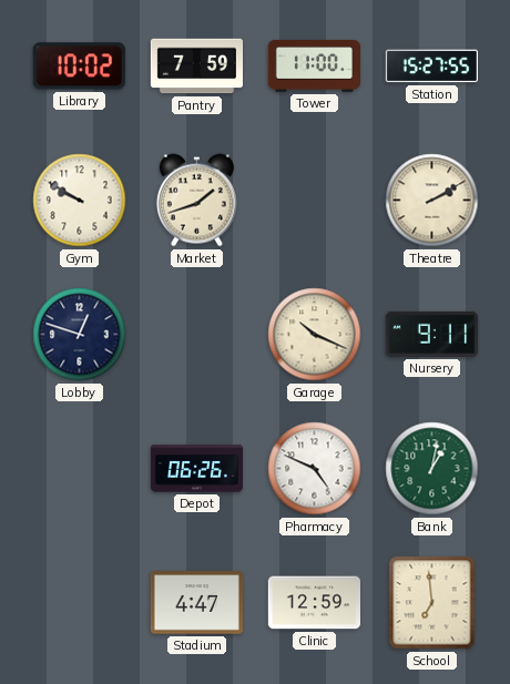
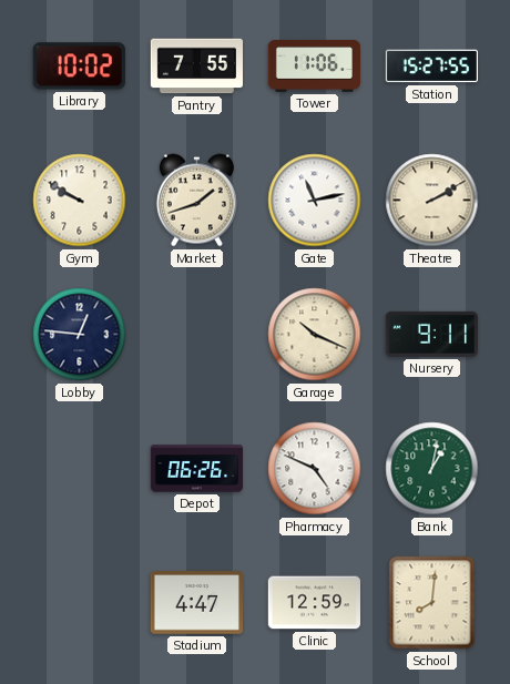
Pantry: 7:59 -> 7:55
Tower: 11:00 -> 11:06
Gate: none -> 11:13
Lobby: 12:48 -> 12:46
School: 6:59 -> 8:01
